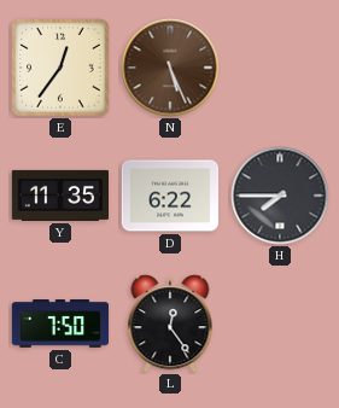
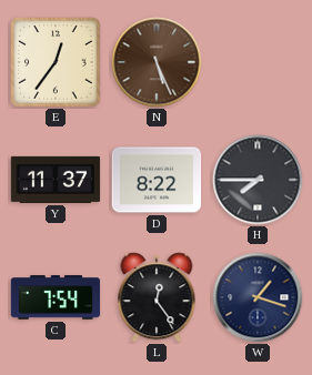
Y: 11:35 -> 11:37
D: 6:22 -> 8:22
C: 7:50 -> 7:54
W: none -> 1:18
